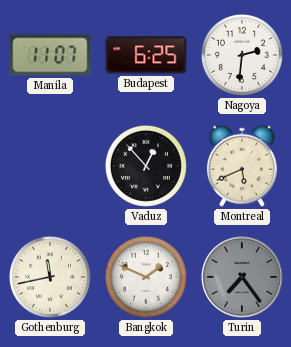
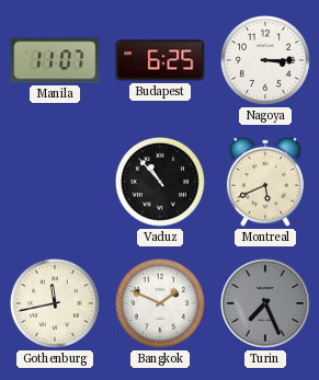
Nagoya: 2:31 -> 3:15
Vaduz: 12:53 -> 10:53
Turin: 7:24 -> 7:26
